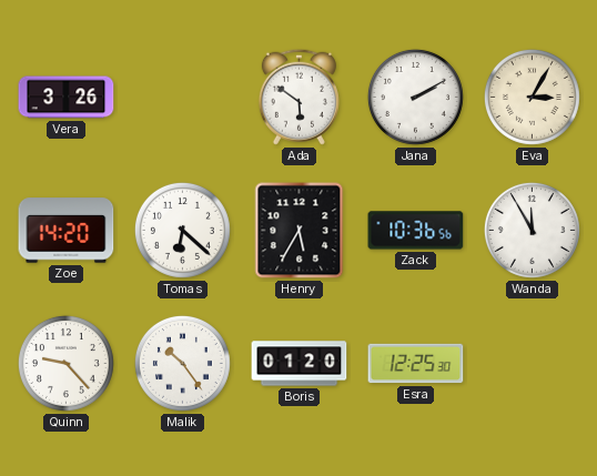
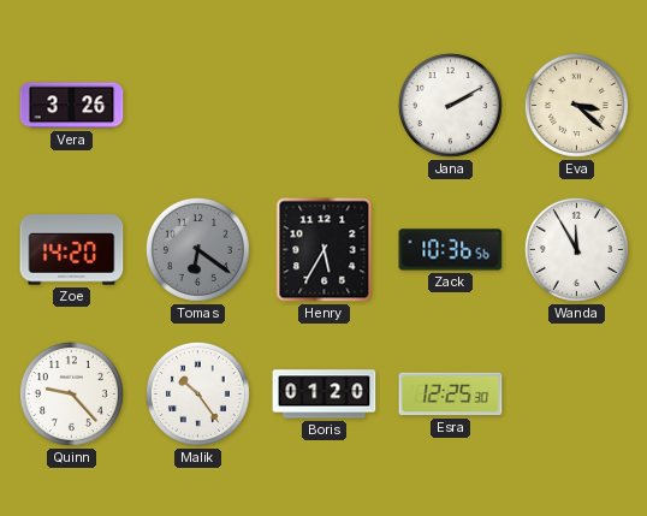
Ada: 5:51 -> none
Eva: 3:05 -> 3:22
Tomas: 6:22 -> 6:21
Tomas dial: white -> grey
